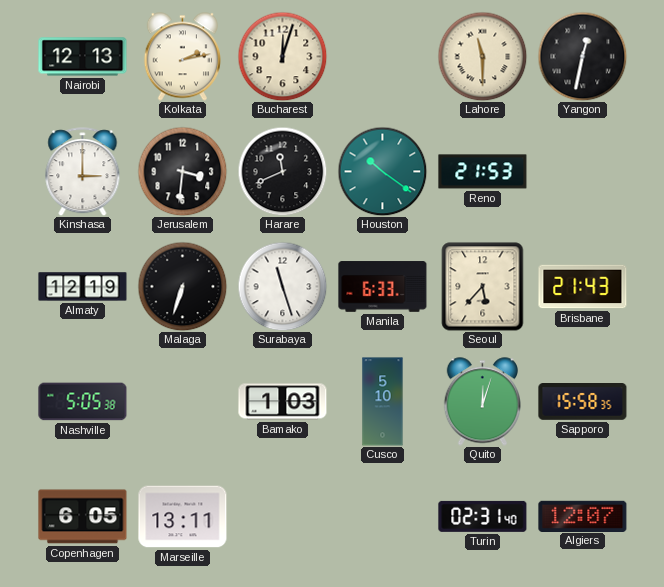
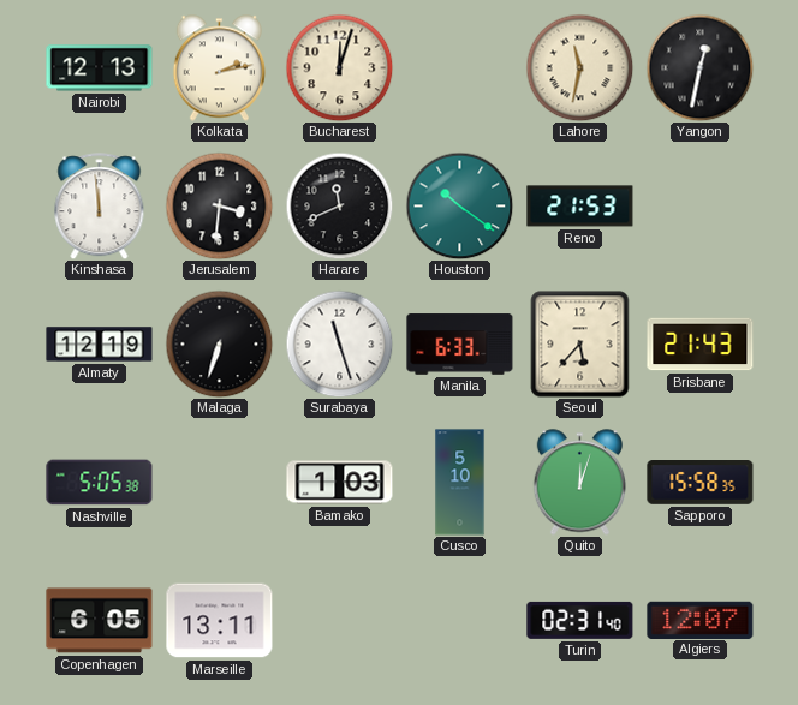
Lahore: 11:30 -> 11:32
Kinshasa: 3:00 -> 11:59
